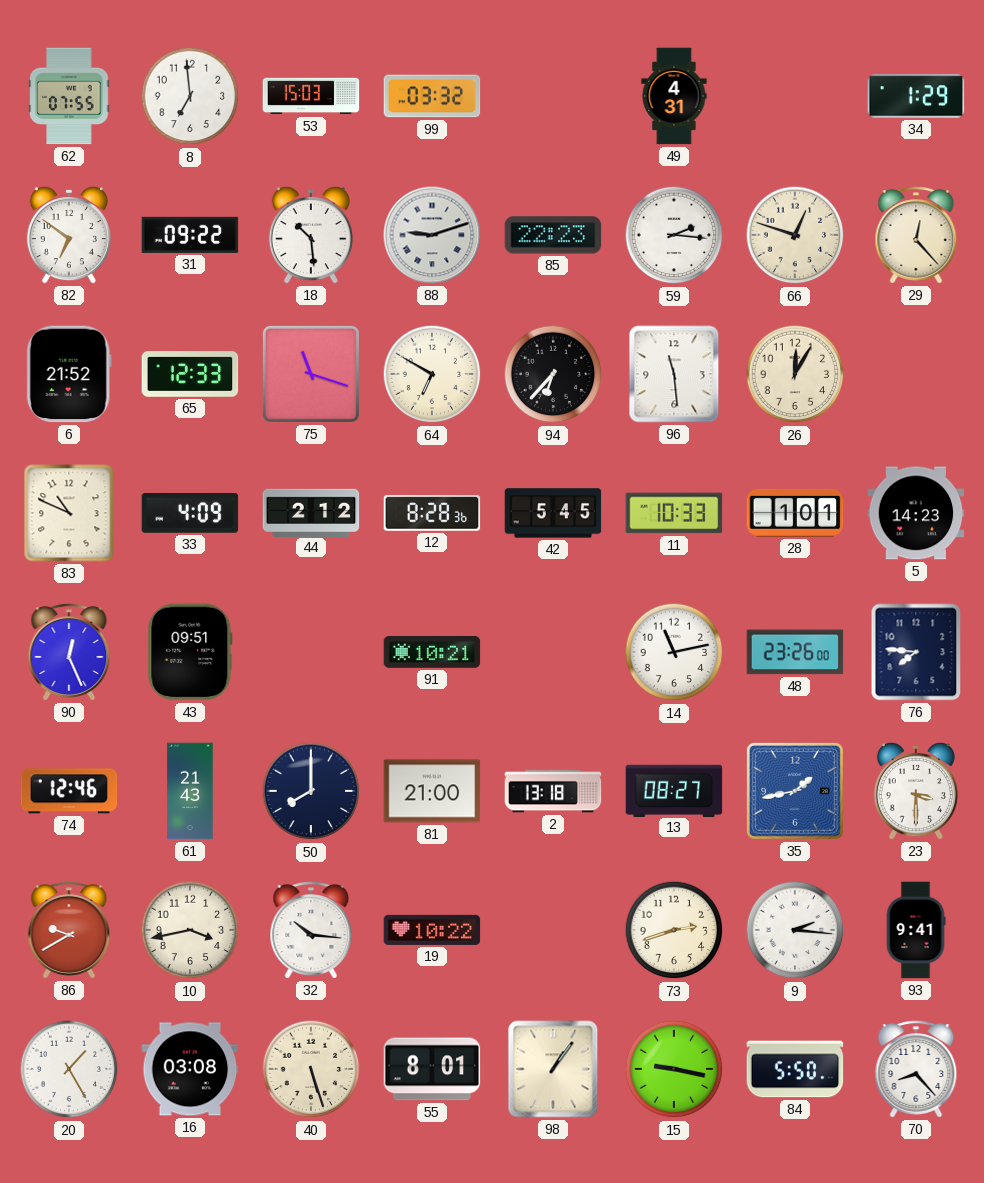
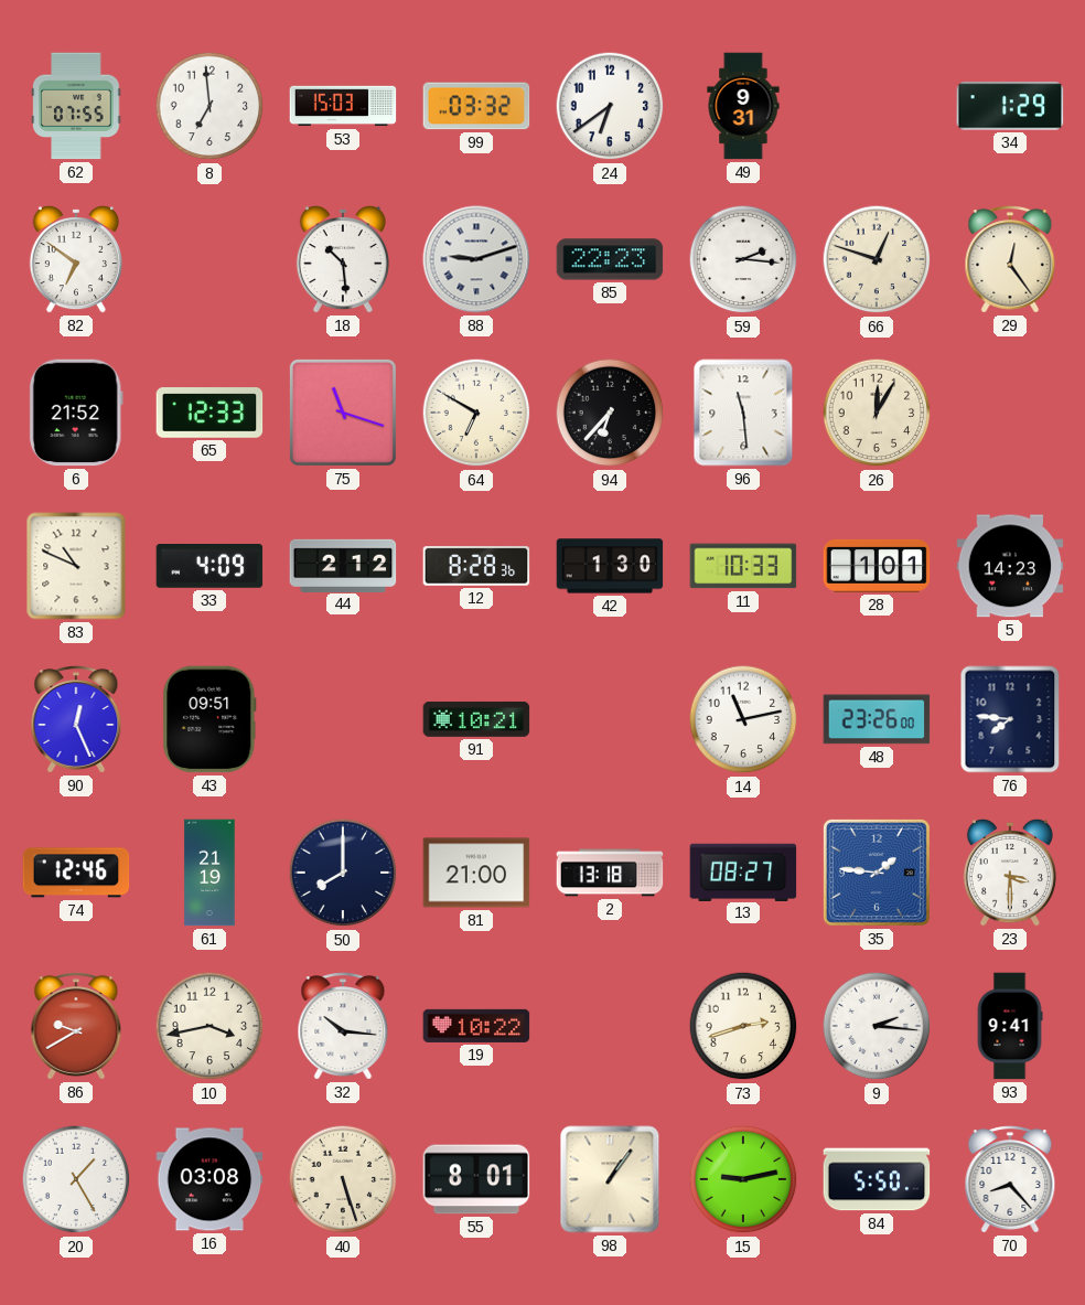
24: none -> 6:39
49: 4:31 -> 9:31
31: 09:22 -> none
29: 12:23 -> 12:24
42: 5:45 -> 1:30
61: 21:43 -> 21:19
35: 1:43 -> 1:46
15: 9:17 -> 9:13
